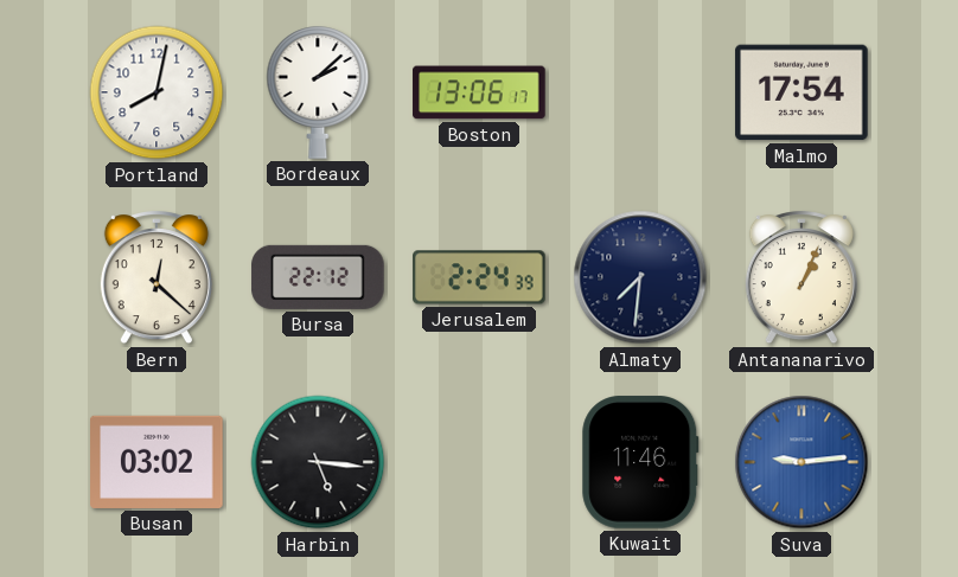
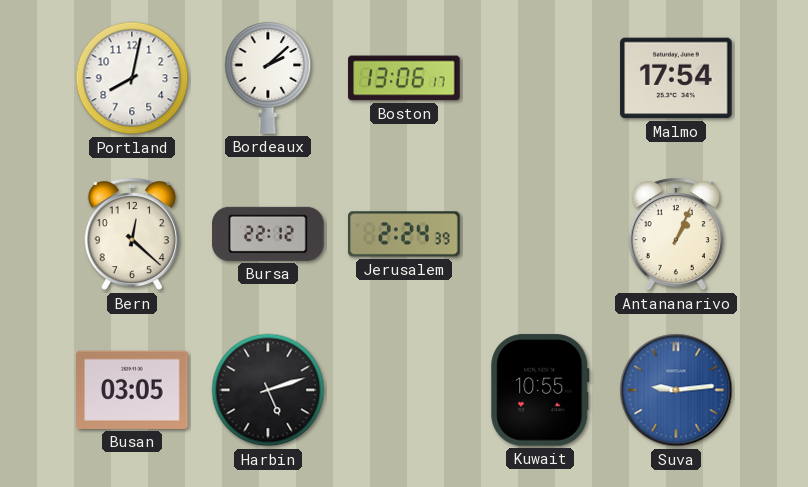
Almaty: 7:31 -> none
Busan: 03:02 -> 03:05
Harbin: 5:16 -> 5:12
Kuwait: 11:46 -> 10:55
